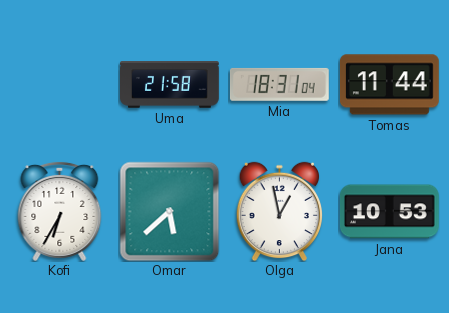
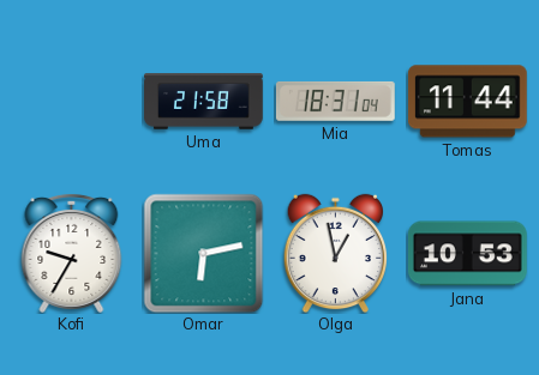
Kofi: 6:35 -> 9:35
Omar: 5:38 -> 6:13
